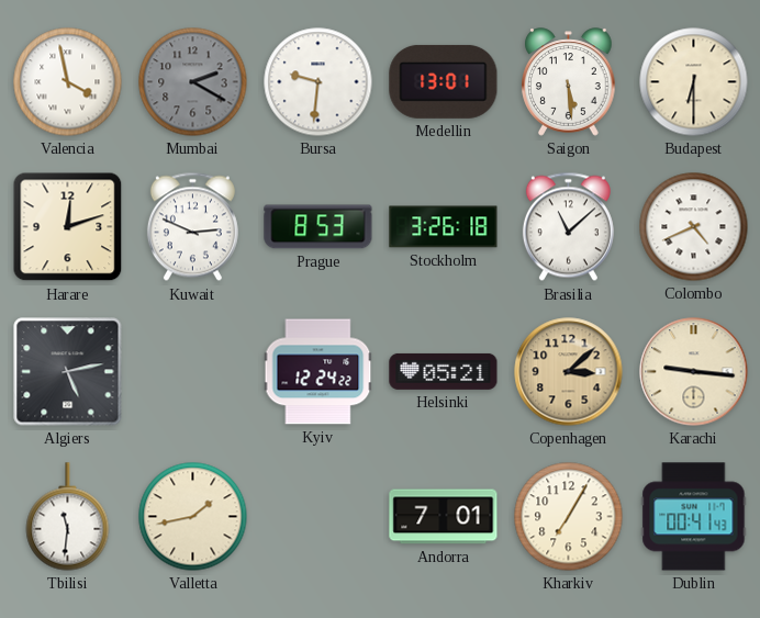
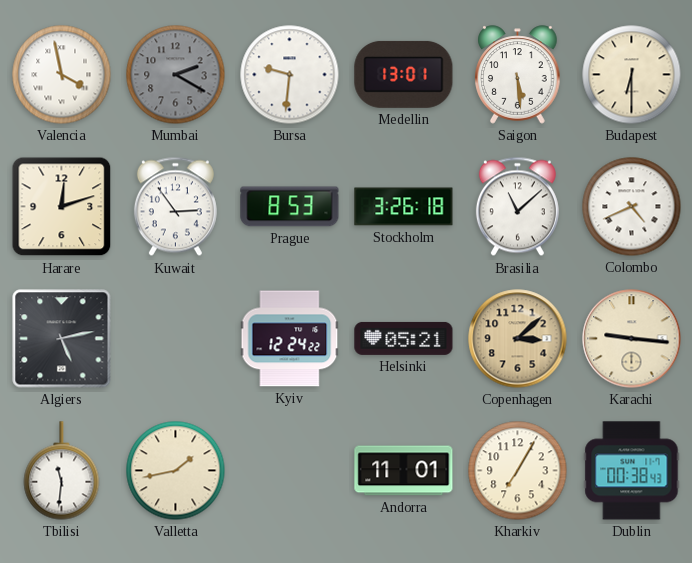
Kuwait: 2:49 -> 2:54
Andorra: 7:01 -> 11:01
Dublin: 00:41 -> 00:38
